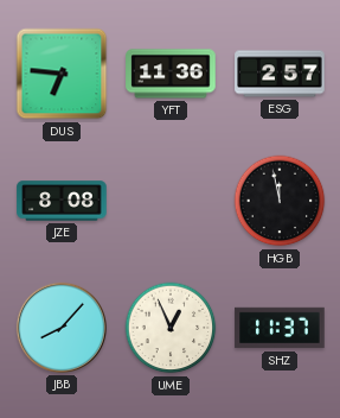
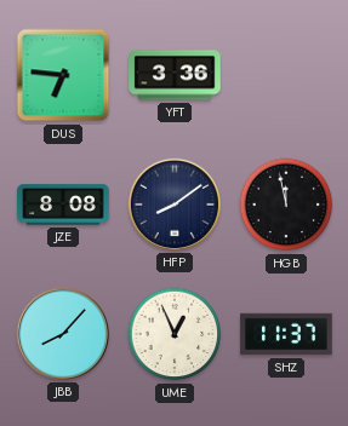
YFT: 11:36 -> 3:36
ESG: 2:57 -> none
HFP: none -> 8:09
